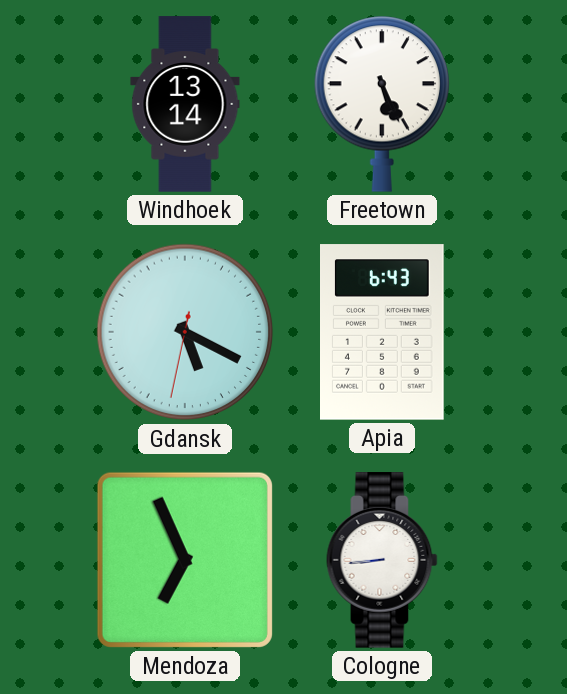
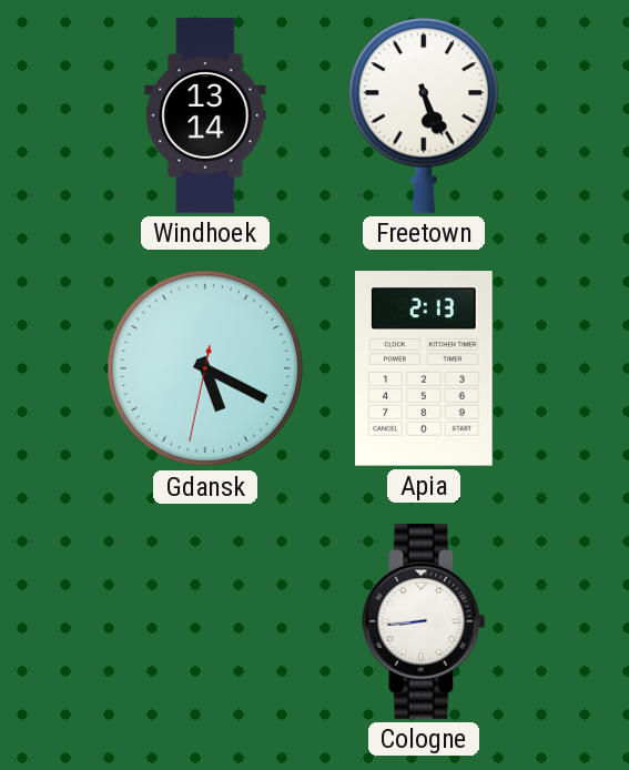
Apia: 6:43 -> 2:13
Mendoza: 6:56 -> none
